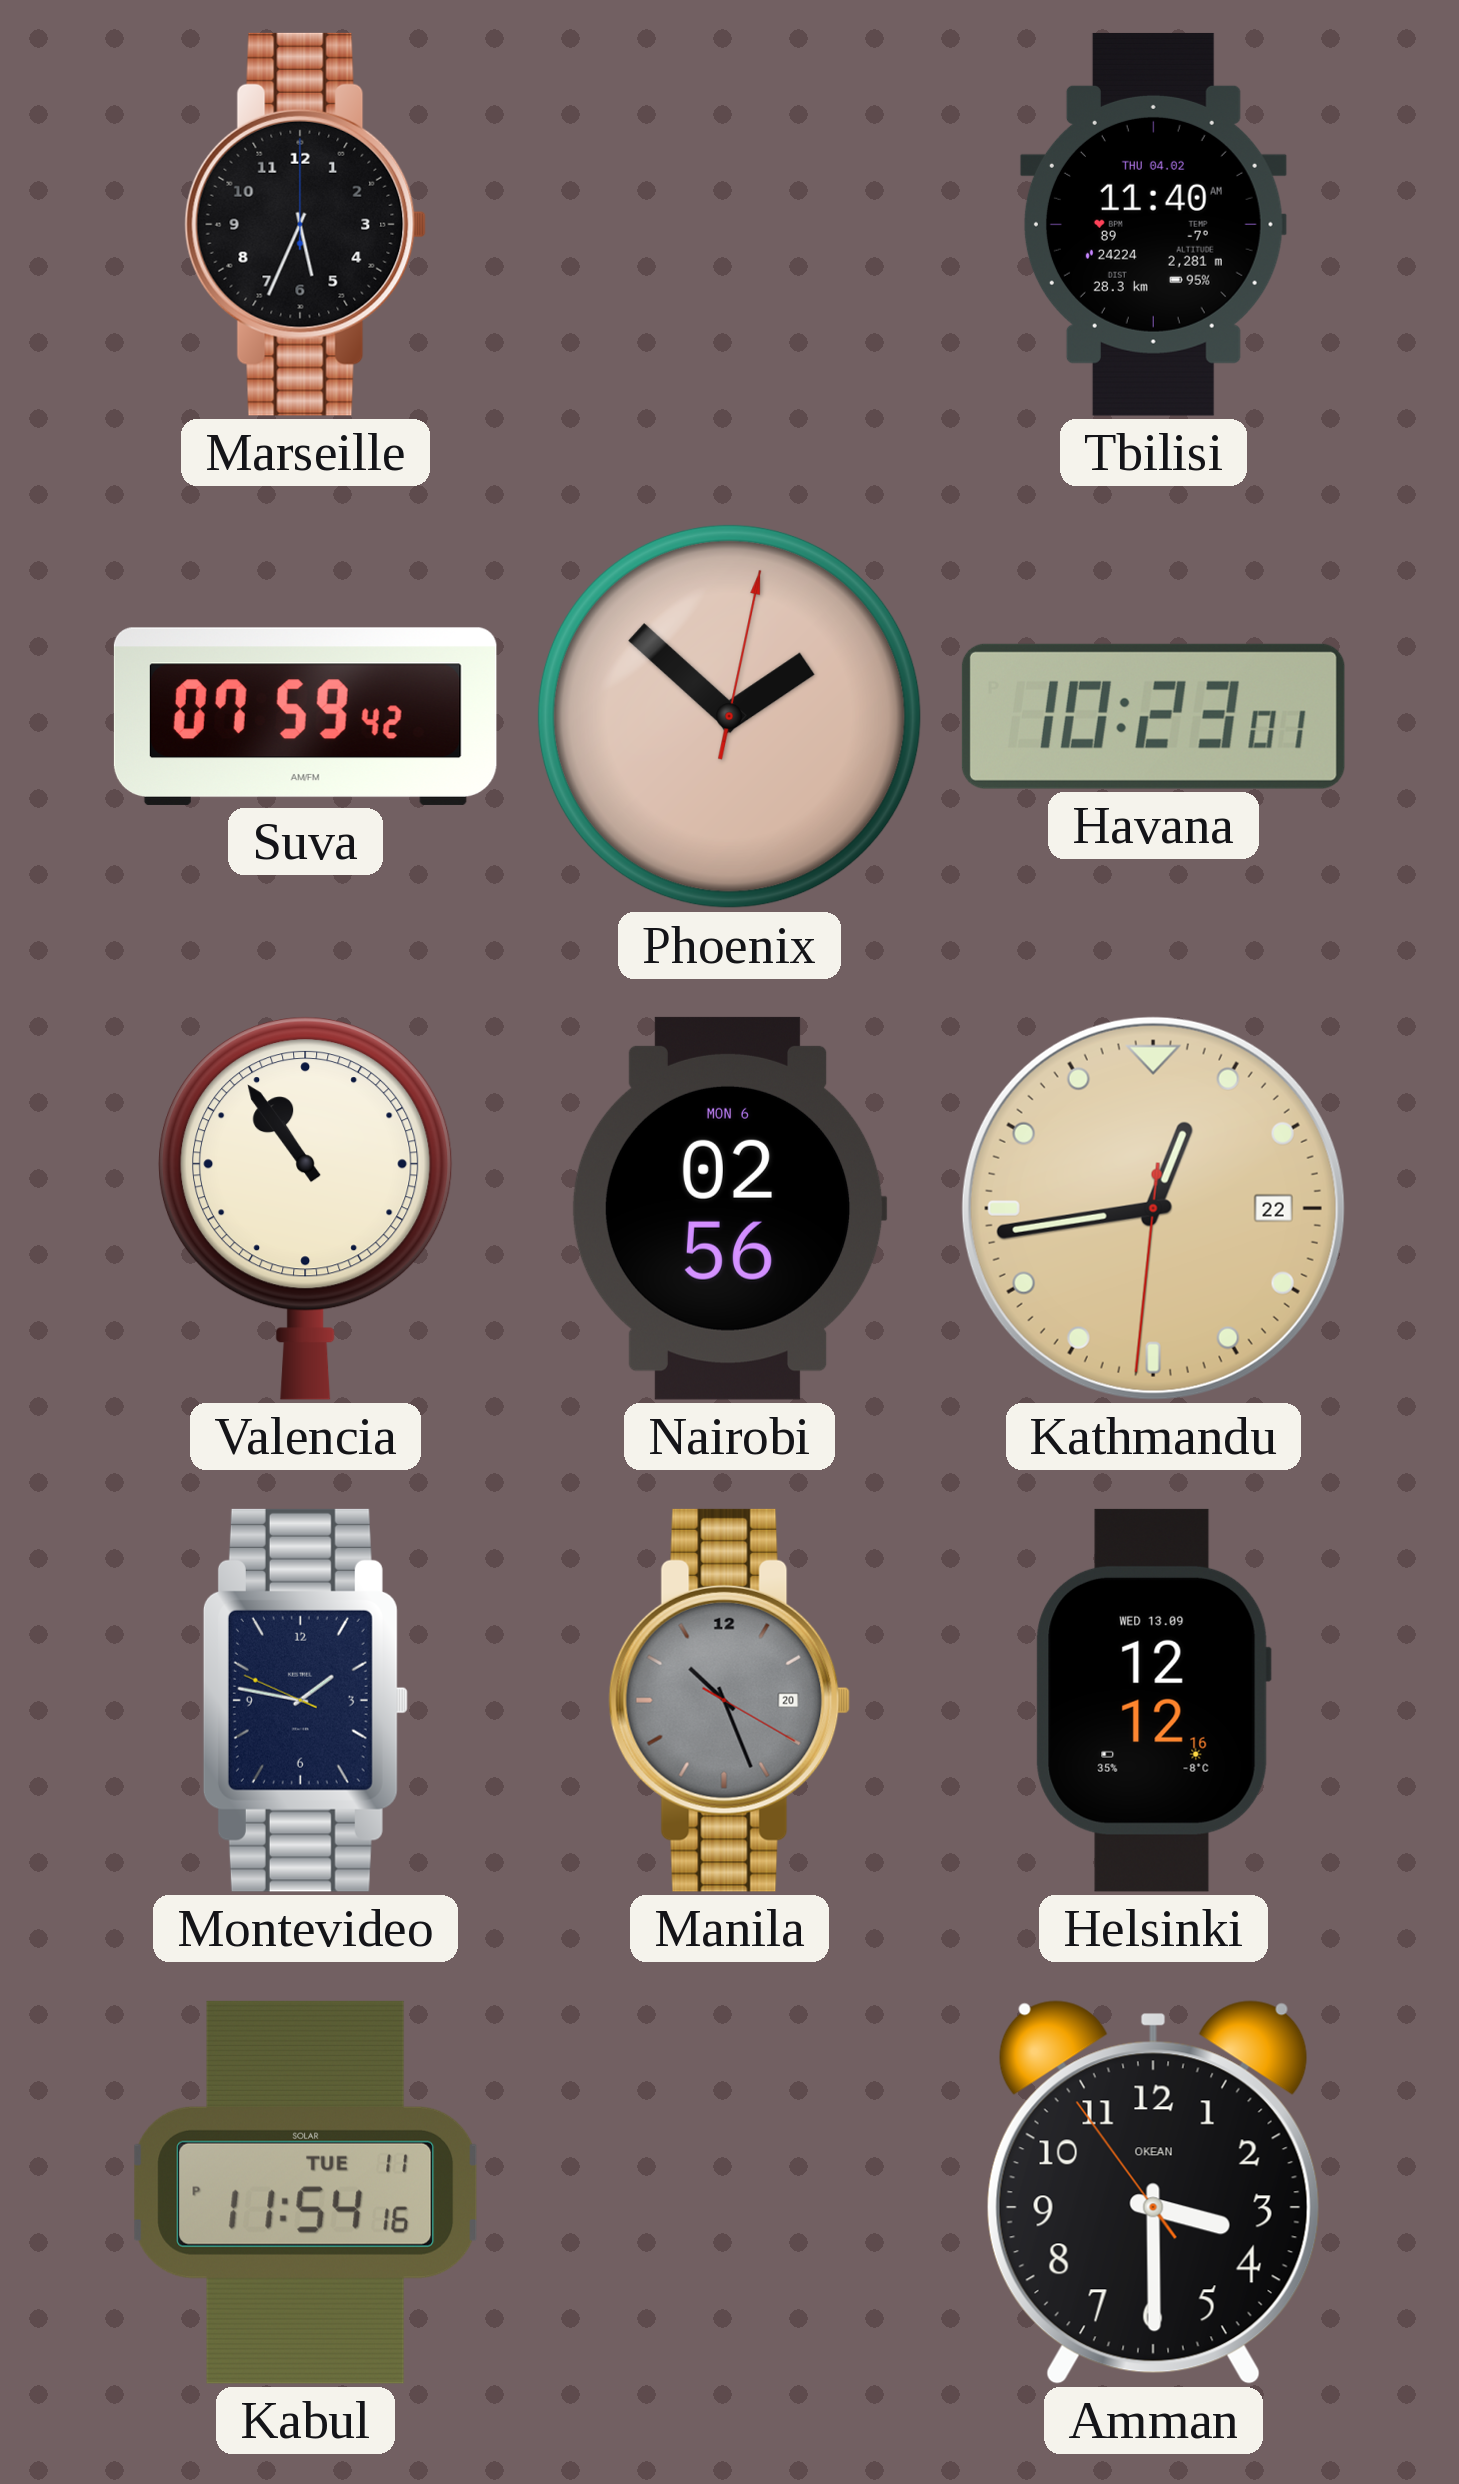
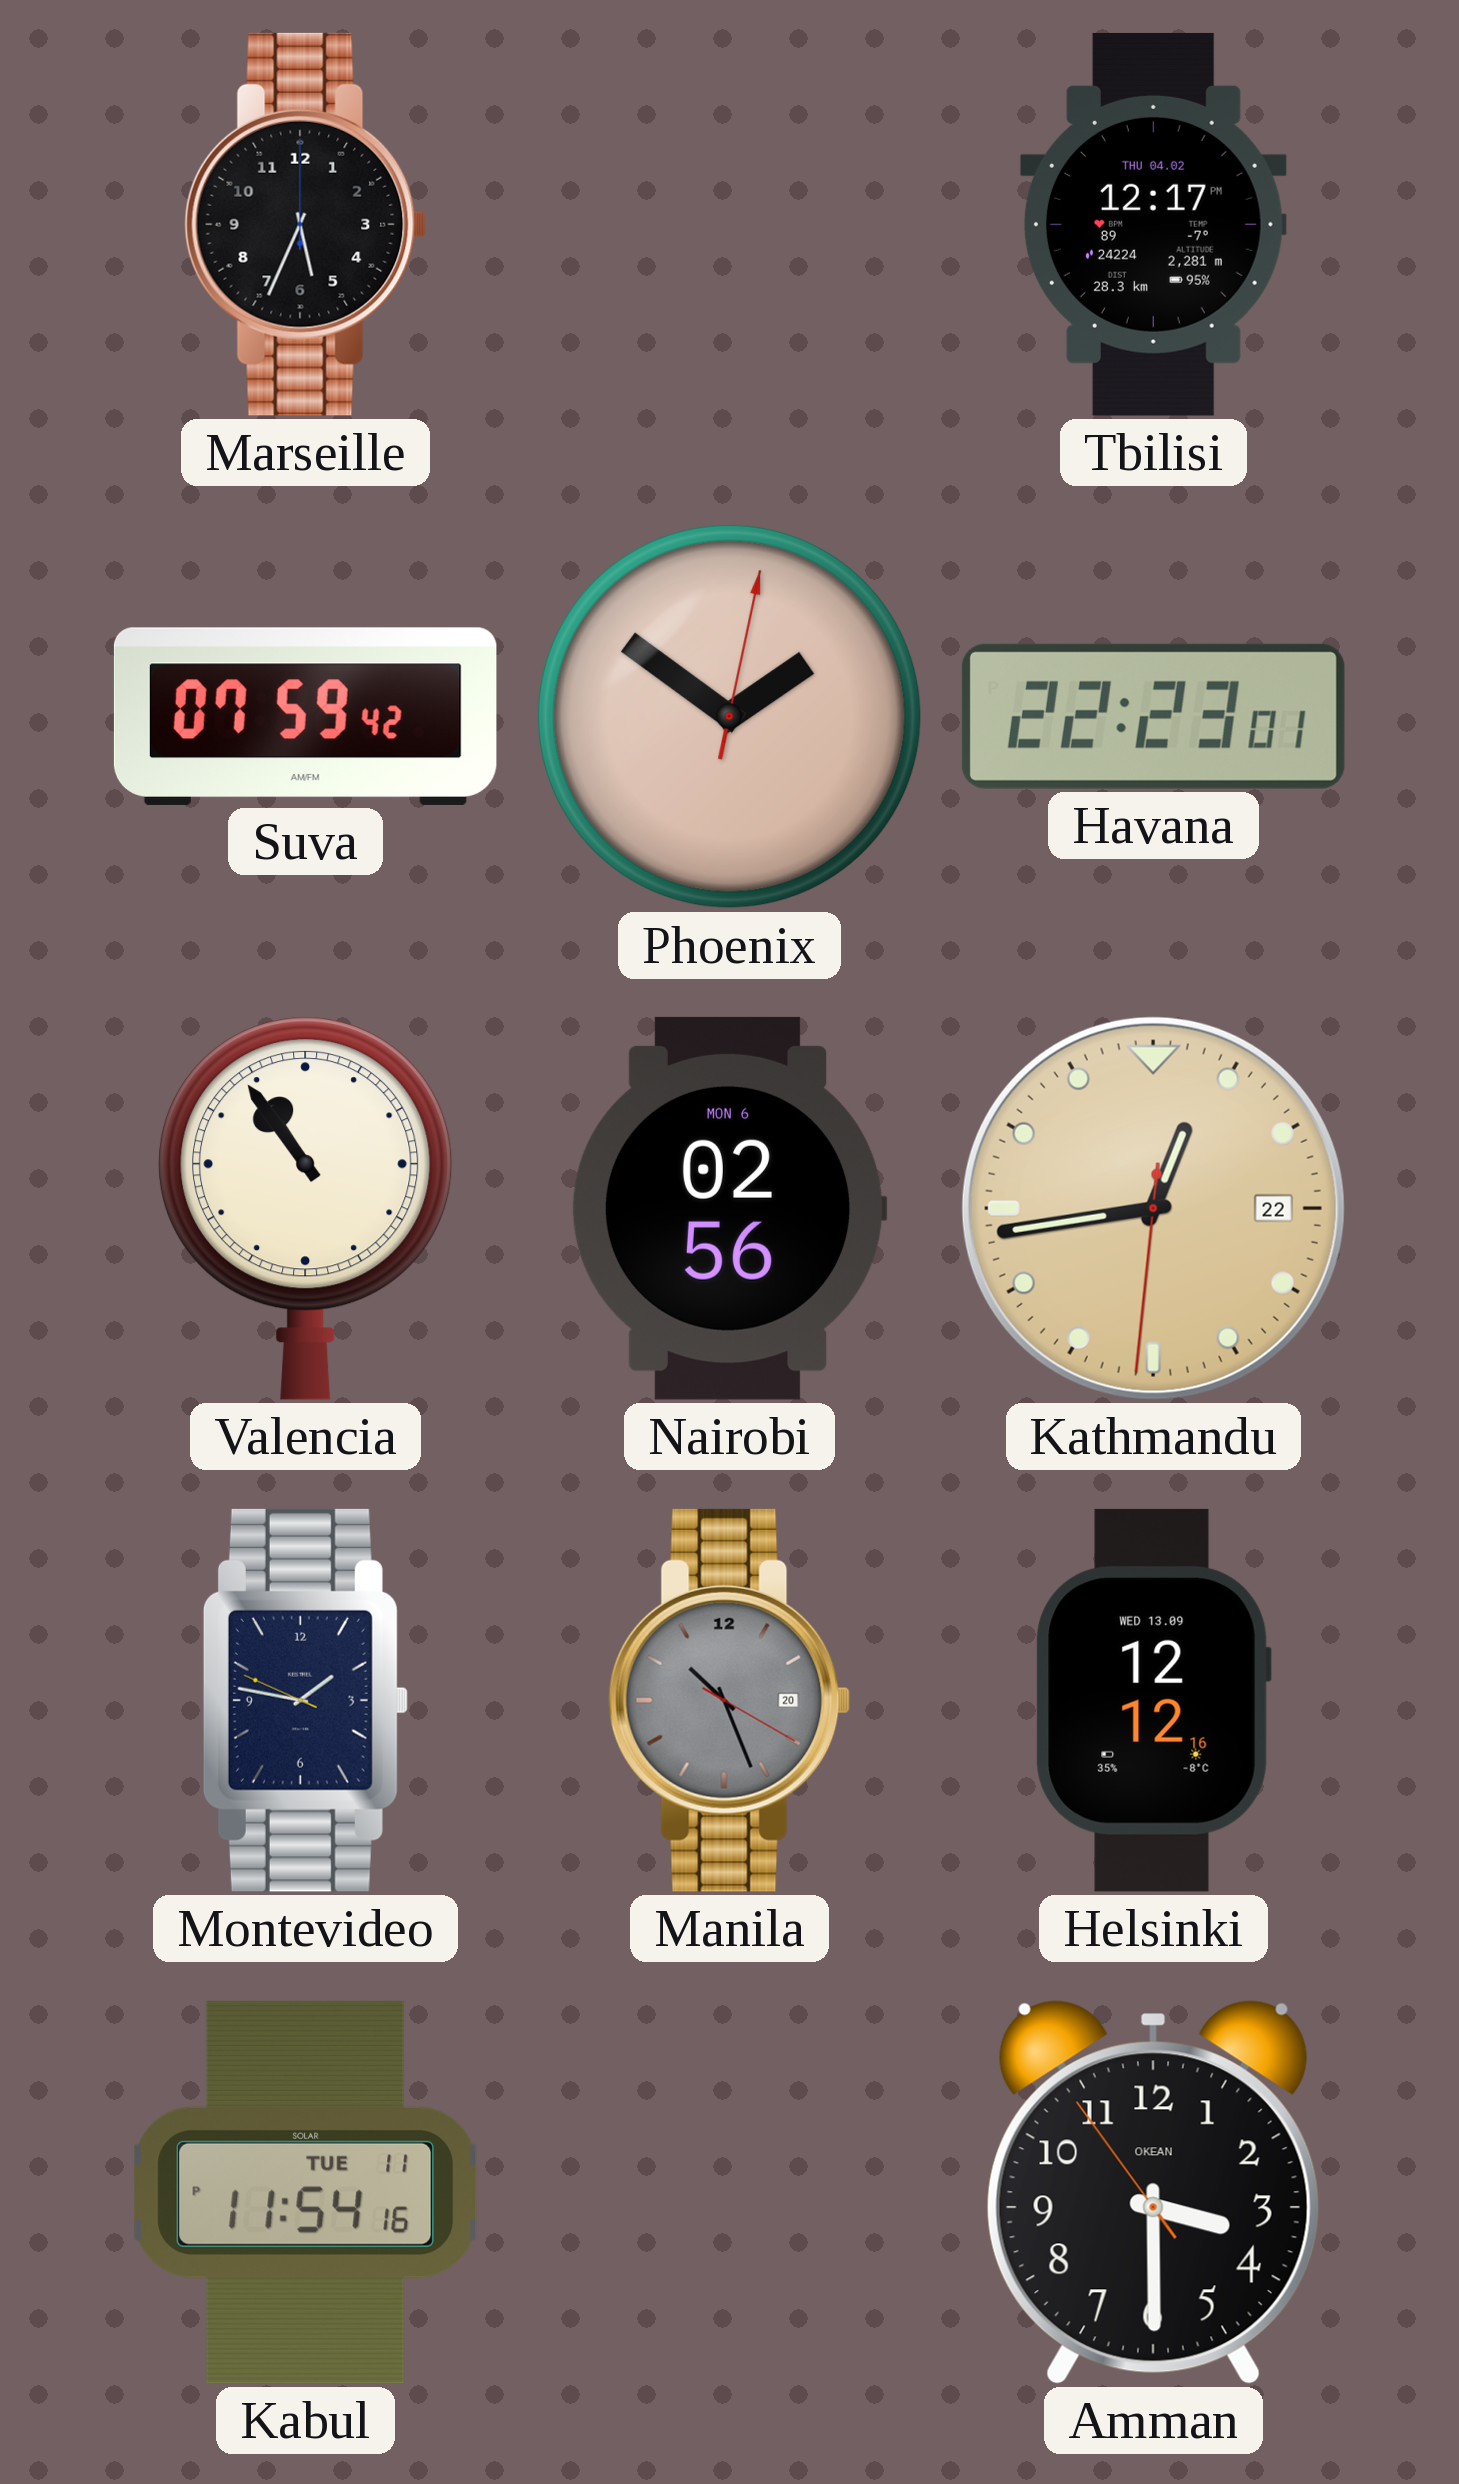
Tbilisi: 11:40 -> 12:17
Phoenix: 1:52 -> 1:51
Havana: 10:23 -> 22:23
